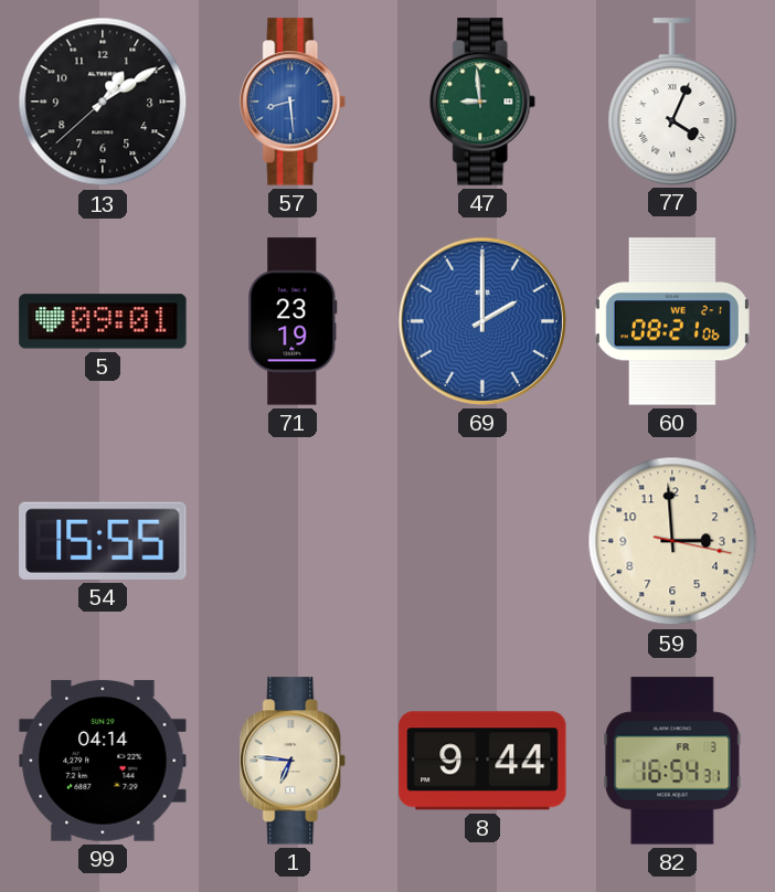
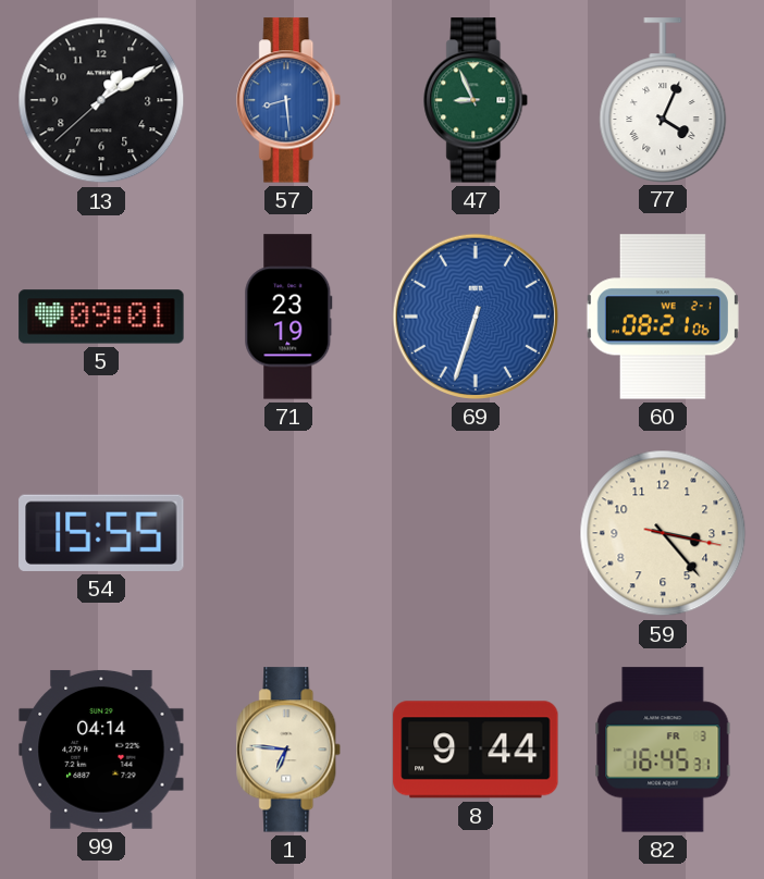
47: 8:59 -> 8:56
69: 2:00 -> 6:33
59: 2:59 -> 3:23
82: 16:54 -> 16:45
